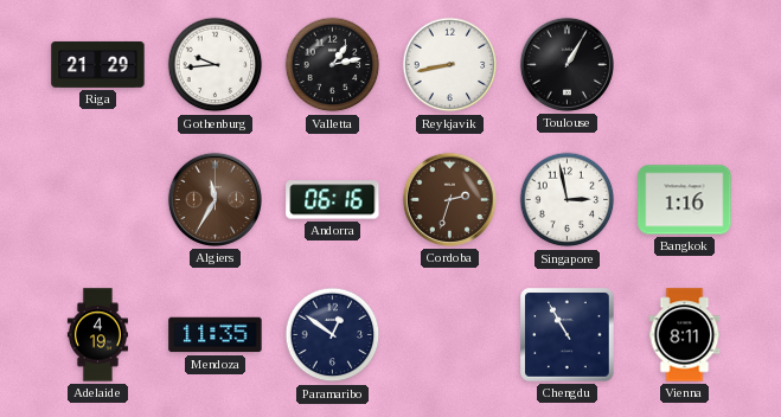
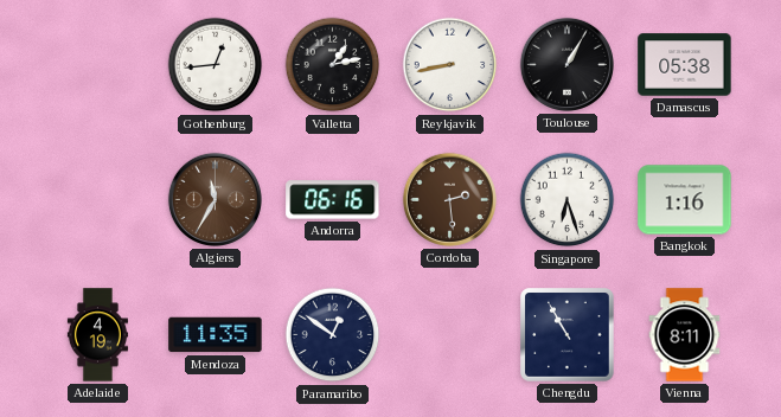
Riga: 21:29 -> none
Gothenburg: 9:44 -> 12:44
Damascus: none -> 05:38
Cordoba: 2:33 -> 2:29
Singapore: 2:58 -> 6:27
